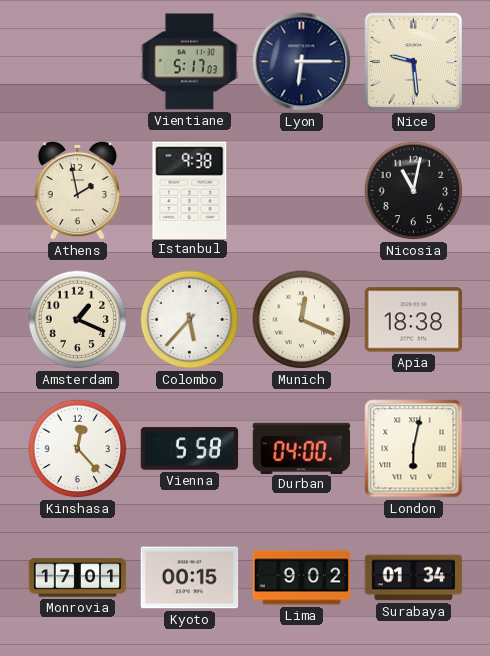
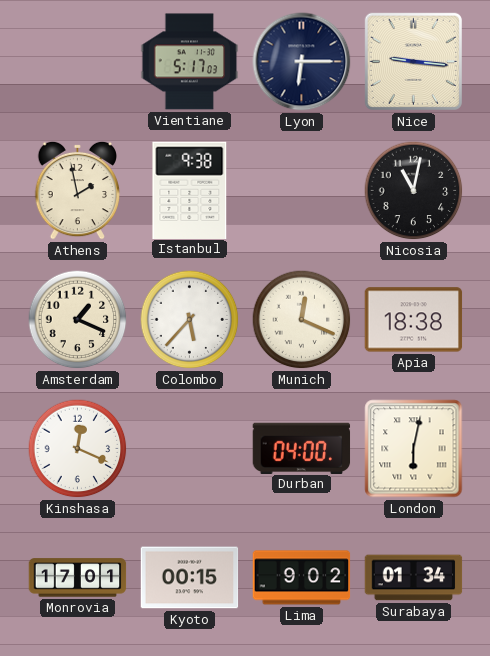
Nice: 9:29 -> 9:16
Kinshasa: 12:23 -> 12:19
Vienna: 5:58 -> none
